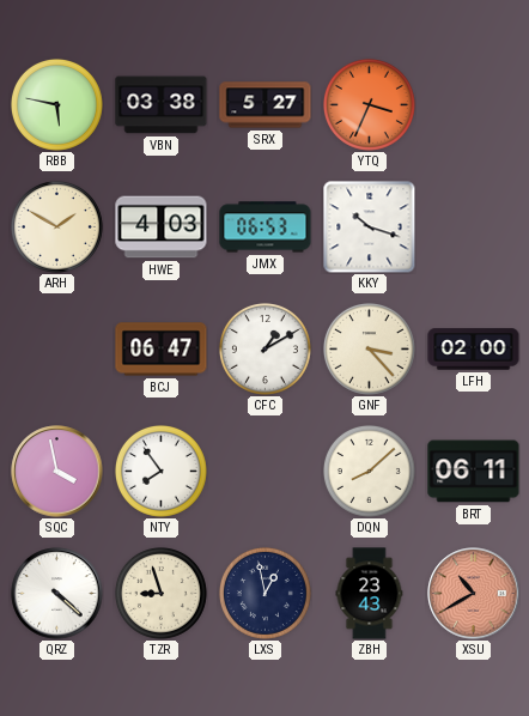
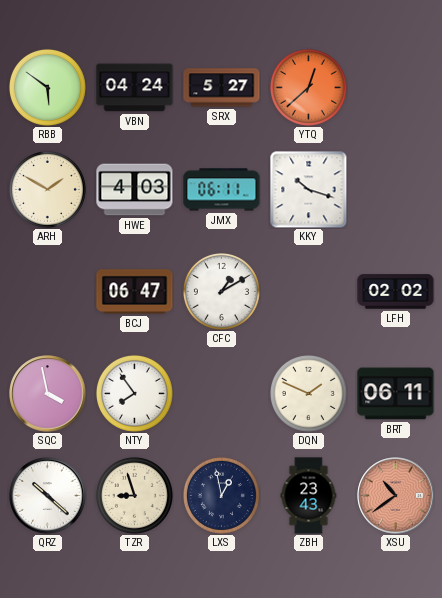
RBB: 5:47 -> 5:51
VBN: 03:38 -> 04:24
YTQ: 3:34 -> 12:38
JMX: 06:53 -> 06:11
GNF: 3:23 -> none
LFH: 02:00 -> 02:02
DQN: 8:08 -> 1:49
QRZ: 4:22 -> 10:22
XSU: 10:40 -> 10:39
